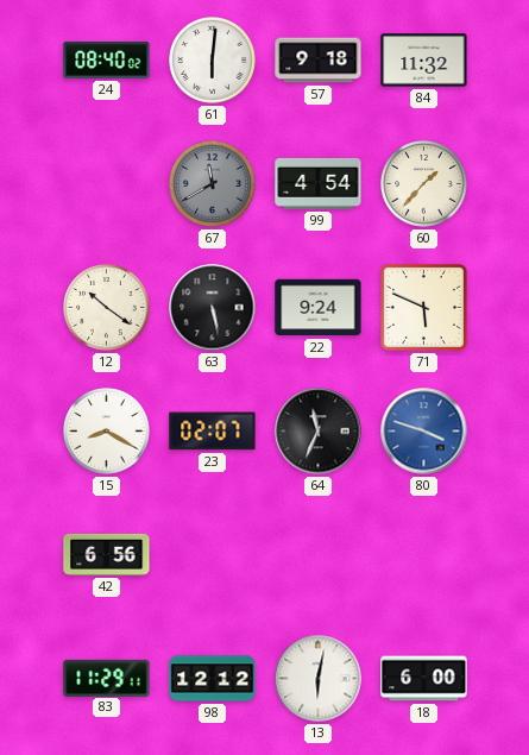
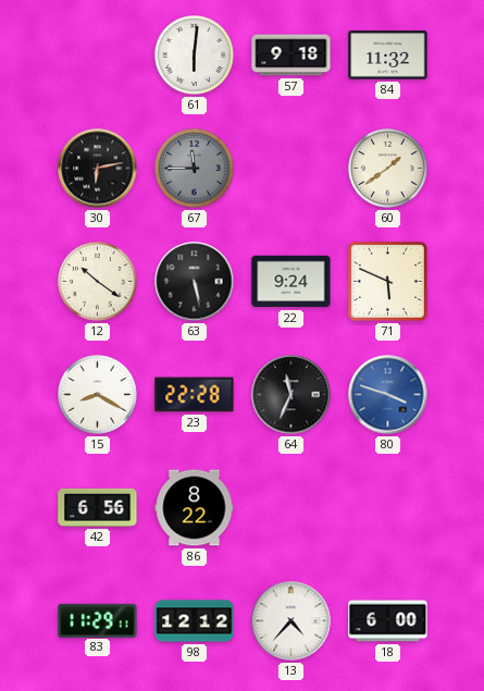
24: 08:40 -> none
30: none -> 6:13
67: 11:40 -> 11:45
99: 4:54 -> none
60: 1:37 -> 1:39
23: 02:07 -> 22:28
86: none -> 8:22
13: 6:02 -> 4:37
